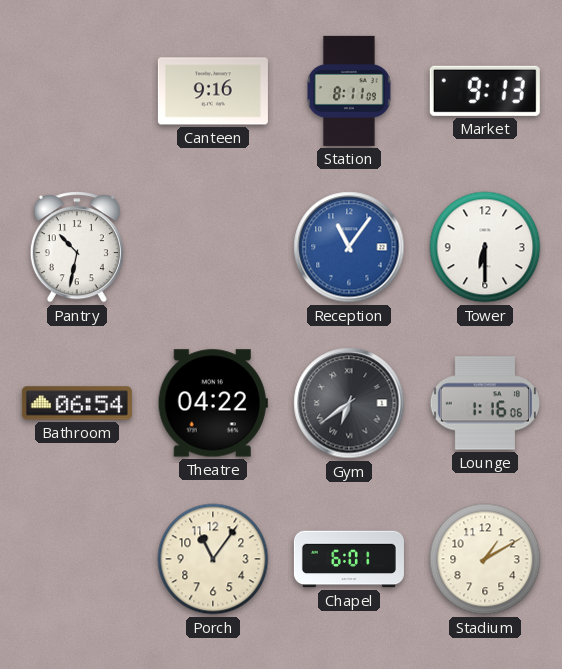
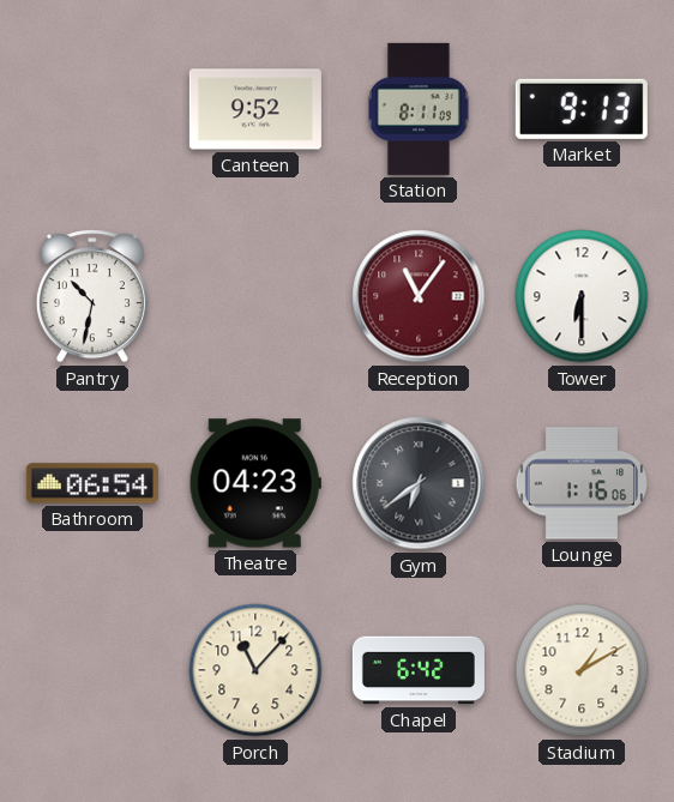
Canteen: 9:16 -> 9:52
Reception dial: blue -> burgundy
Theatre: 04:22 -> 04:23
Porch: 11:06 -> 11:07
Chapel: 6:01 -> 6:42
